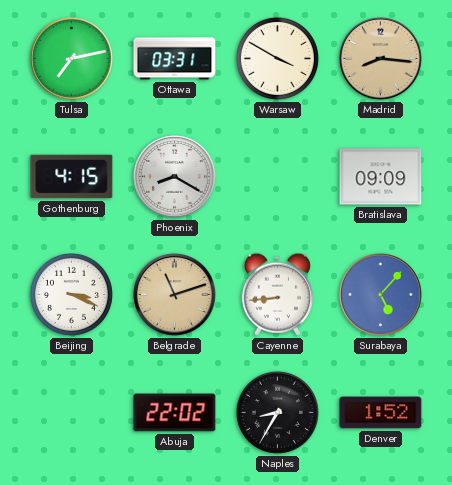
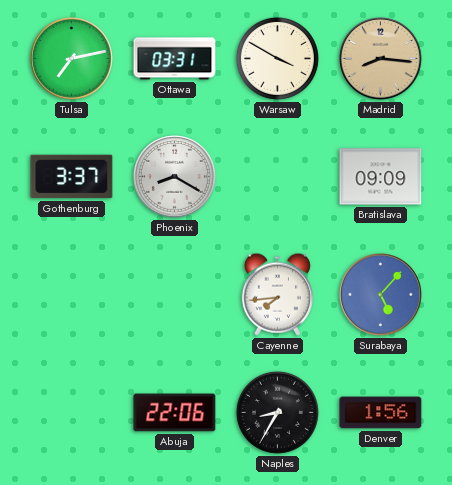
Gothenburg: 4:15 -> 3:37
Beijing: 3:19 -> none
Belgrade: 11:12 -> none
Cayenne: 8:44 -> 7:44
Abuja: 22:02 -> 22:06
Denver: 1:52 -> 1:56
